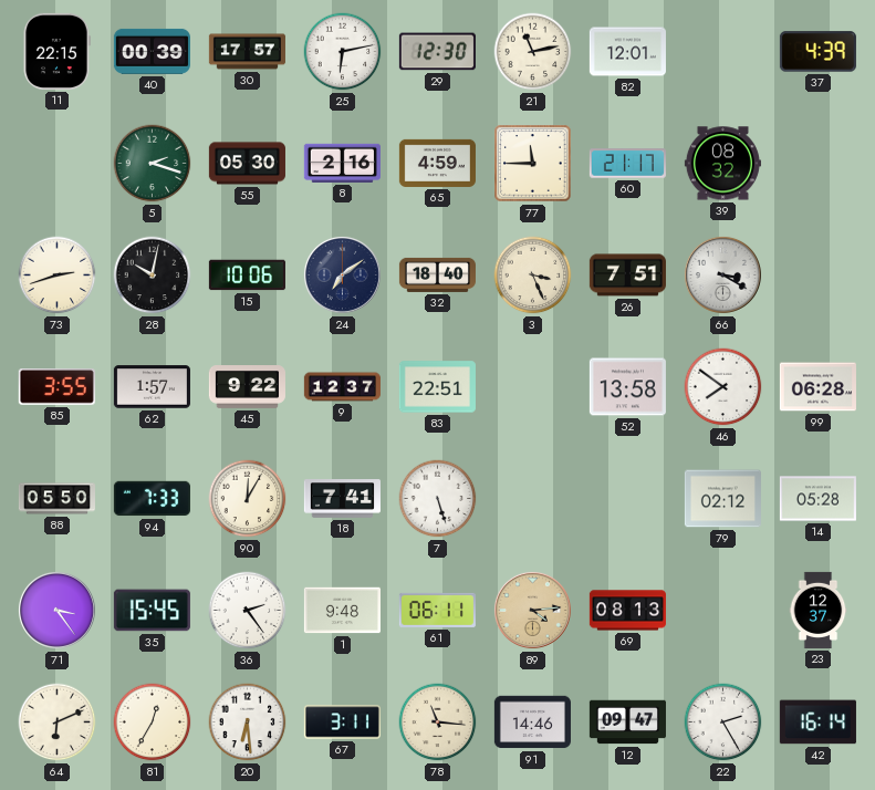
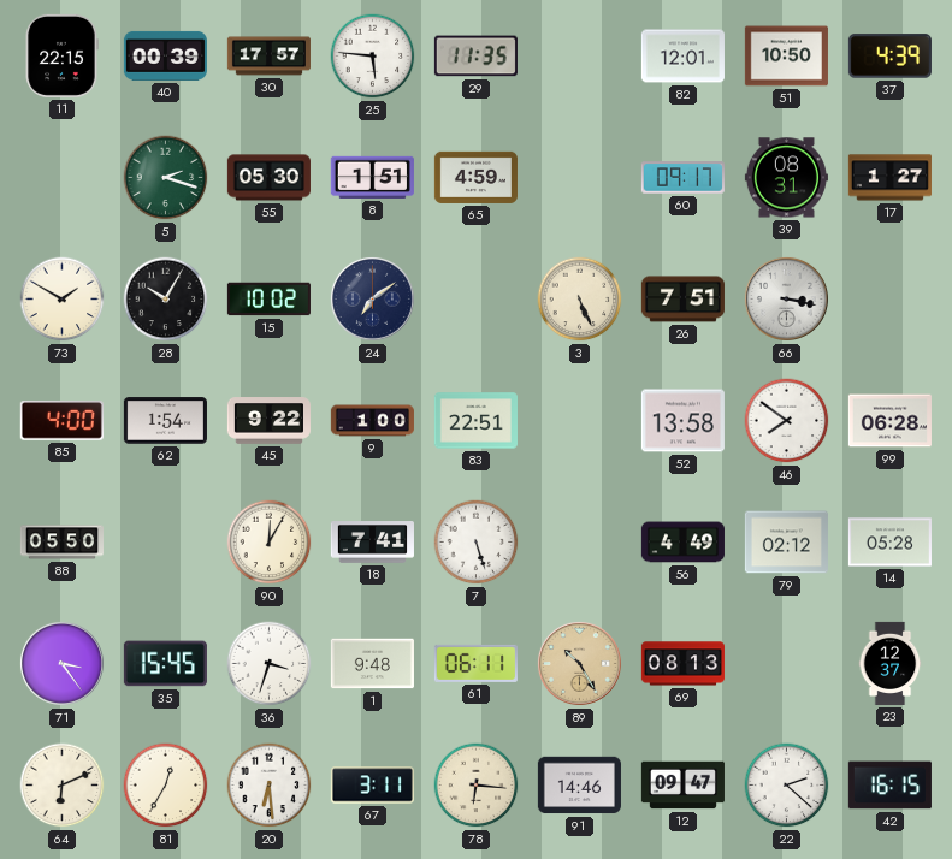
25: 6:13 -> 5:46
29: 12:30 -> 11:35
21: 11:13 -> none
51: none -> 10:50
8: 2:16 -> 1:51
77: 11:45 -> none
60: 21:17 -> 09:17
39: 08:32 -> 08:31
17: none -> 1:27
73: 2:42 -> 1:50
28: 10:02 -> 10:05
15: 10:06 -> 10:02
32: 18:40 -> none
3: 3:26 -> 5:26
66: 3:20 -> 3:17
85: 3:55 -> 4:00
62: 1:57 -> 1:54
9: 12:37 -> 1:00
94: 7:33 -> none
56: none -> 4:49
36: 2:24 -> 3:33
89: 4:14 -> 10:25
78: 11:16 -> 6:16
22: 2:25 -> 2:22
42: 16:14 -> 16:15
